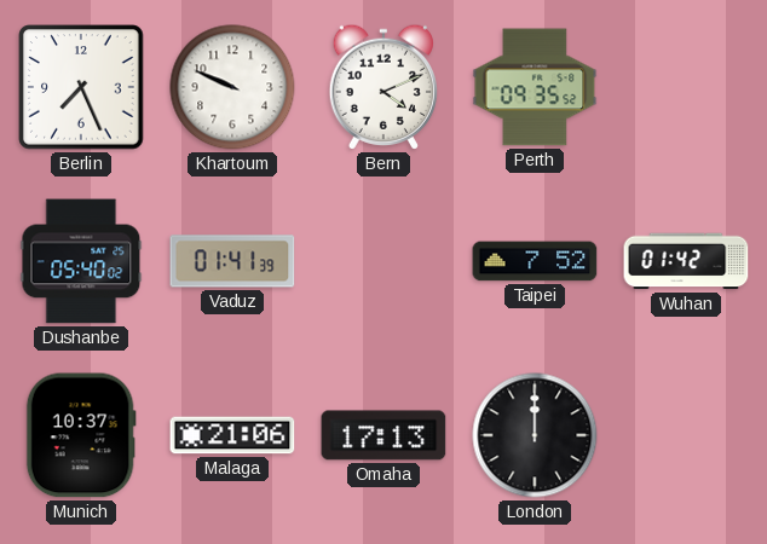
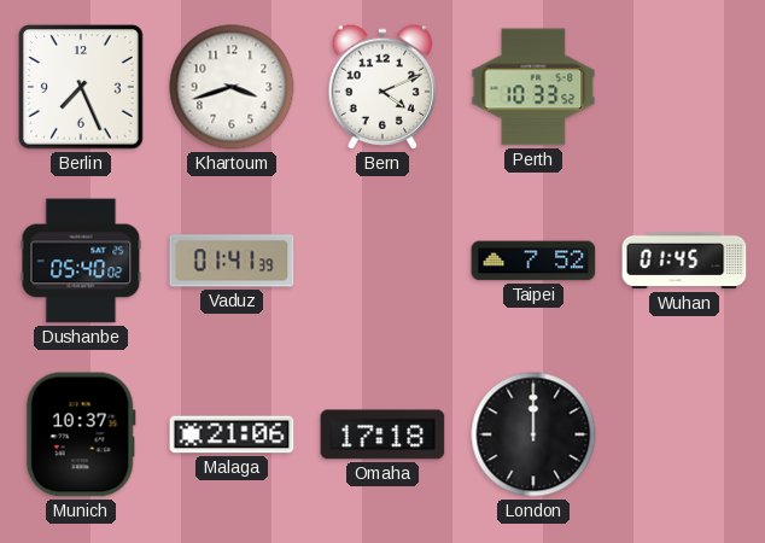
Khartoum: 9:49 -> 3:42
Perth: 09:35 -> 10:33
Wuhan: 01:42 -> 01:45
Omaha: 17:13 -> 17:18
